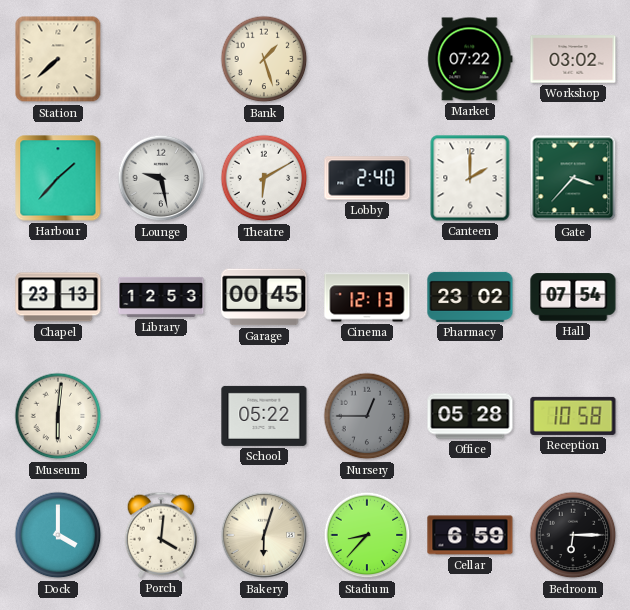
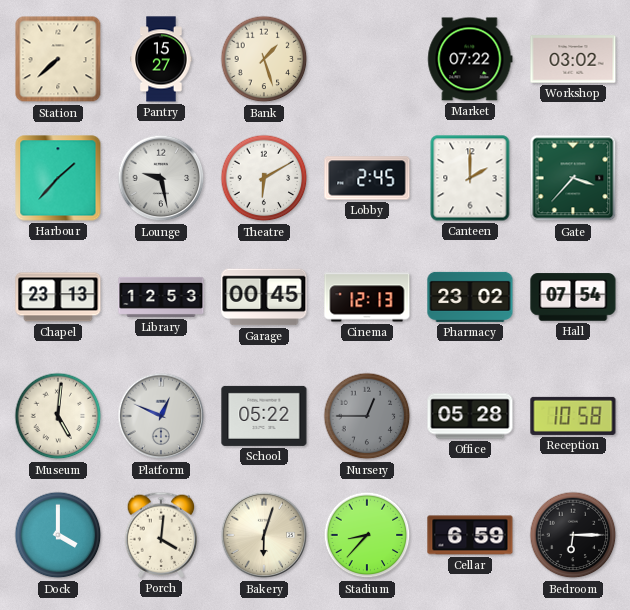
Pantry: none -> 15:27
Lobby: 2:40 -> 2:45
Museum: 6:01 -> 5:01
Platform: none -> 12:49
